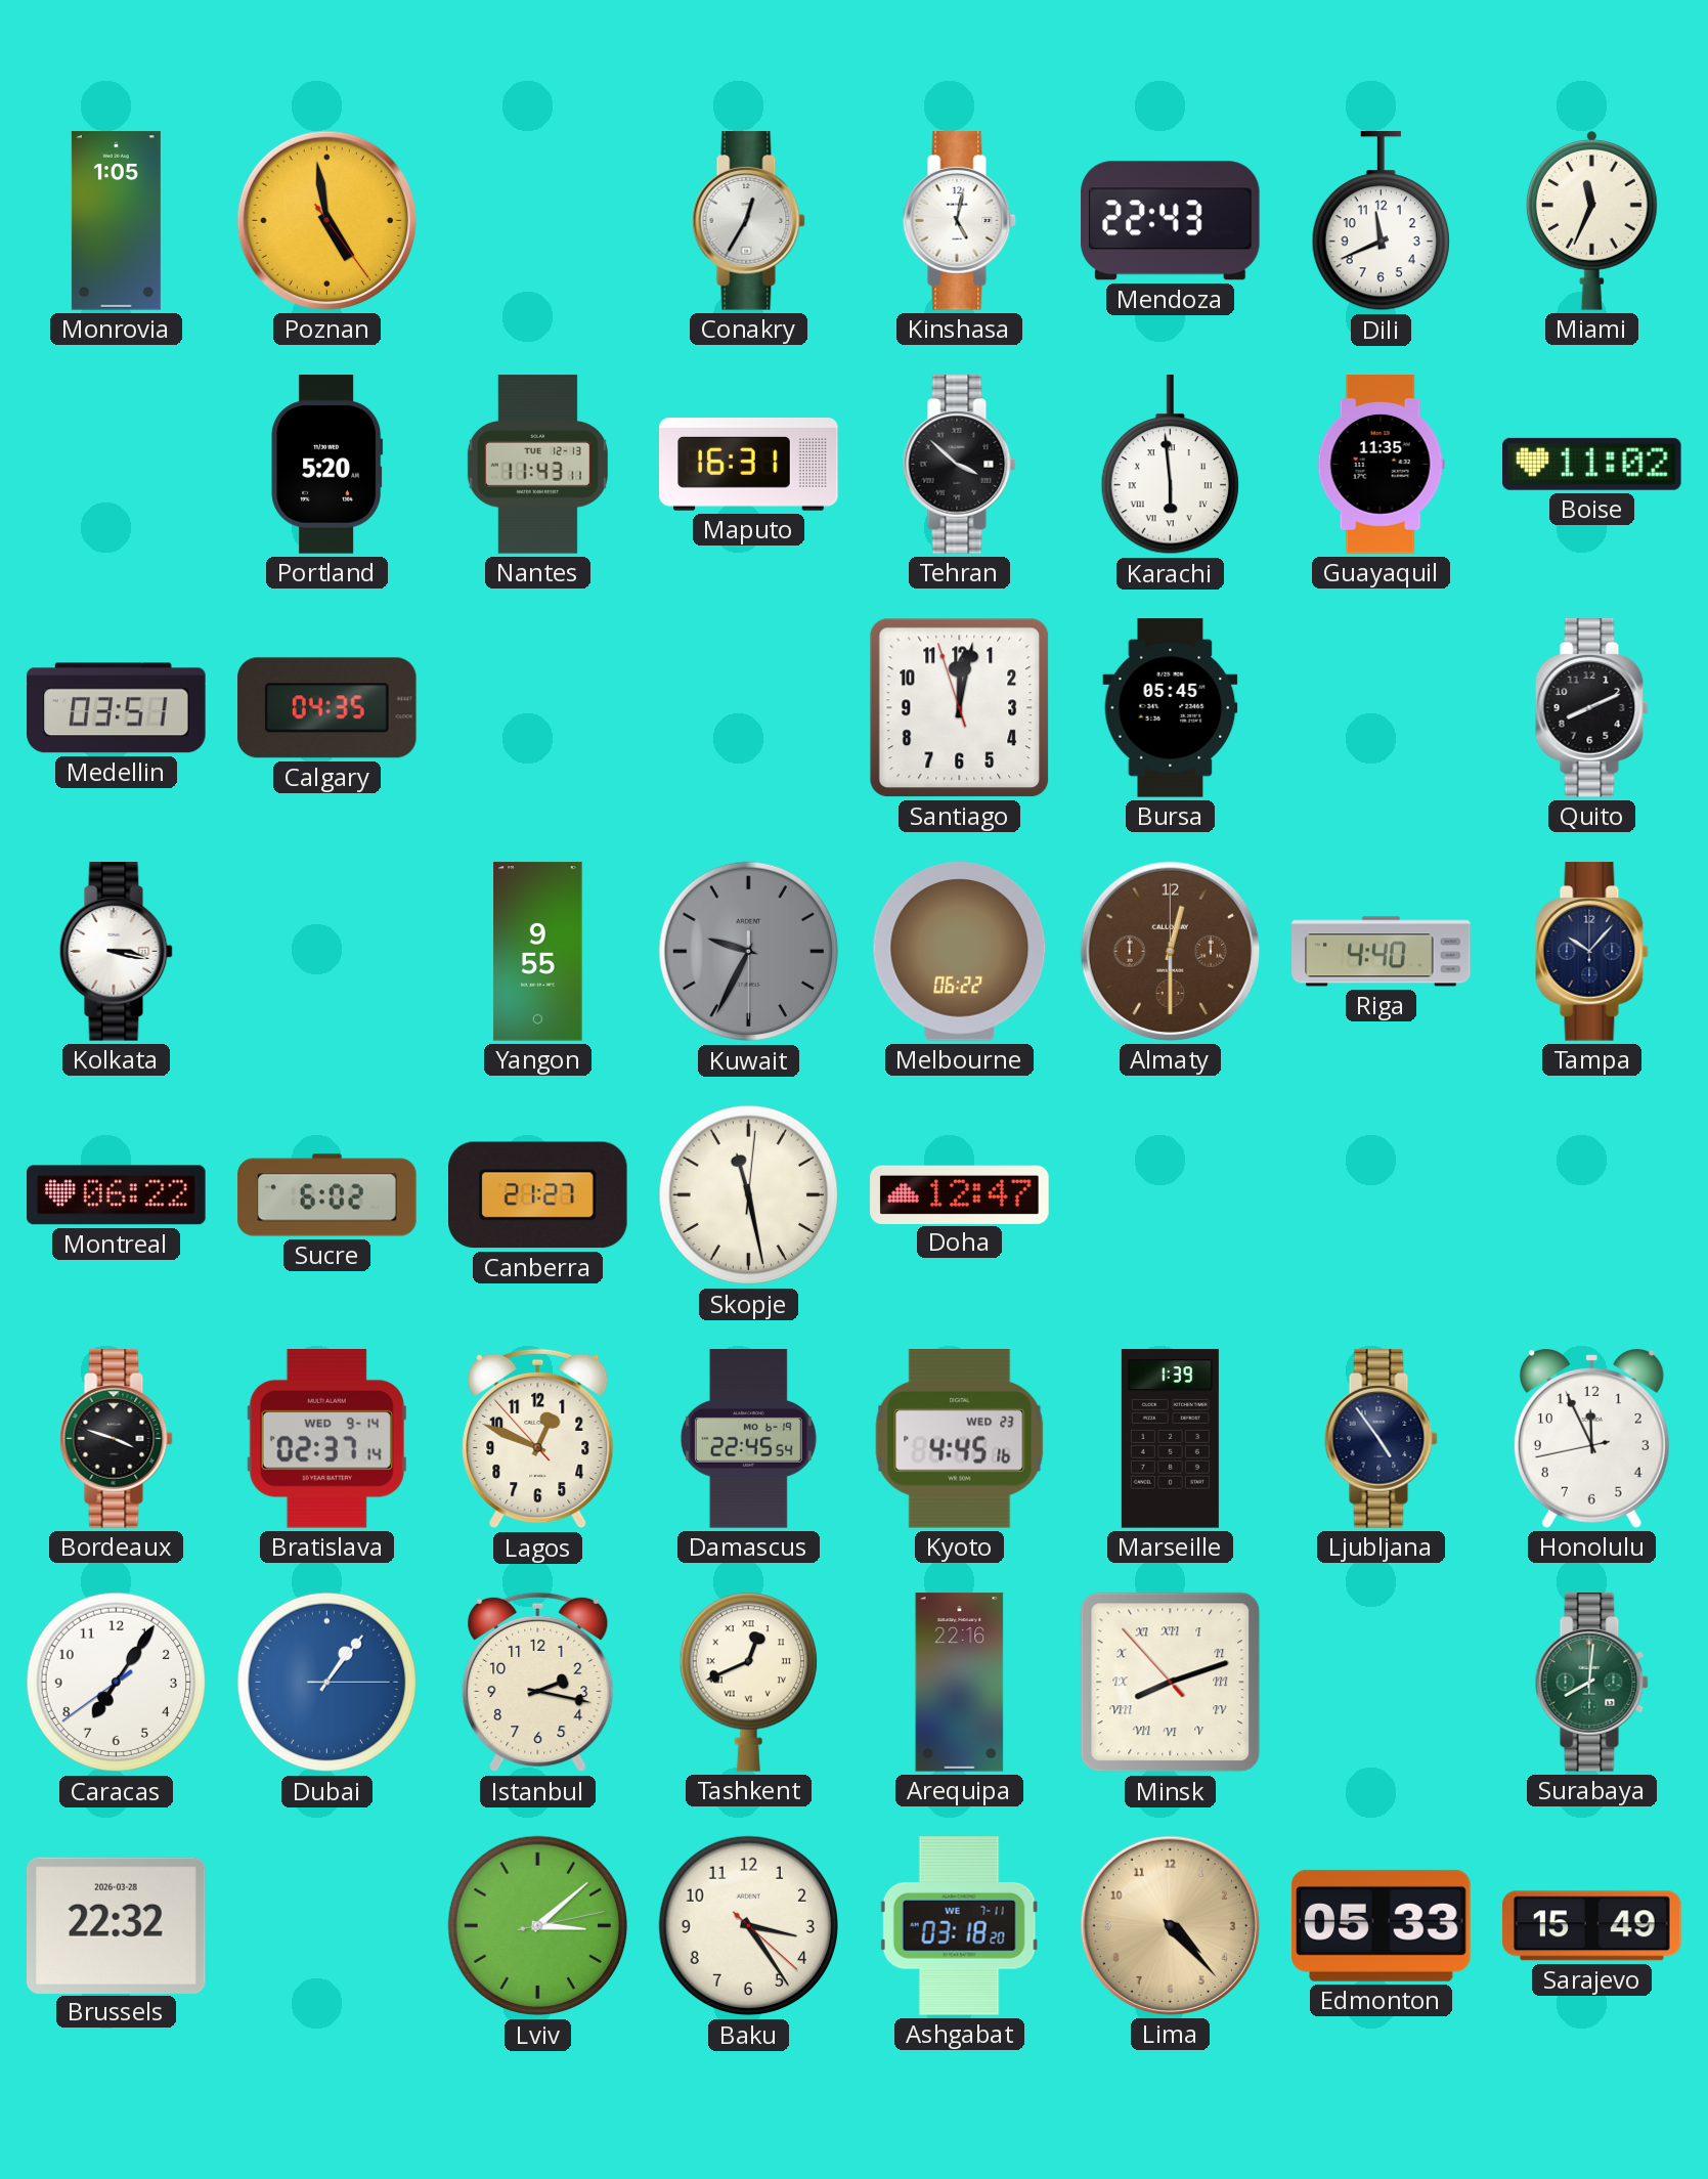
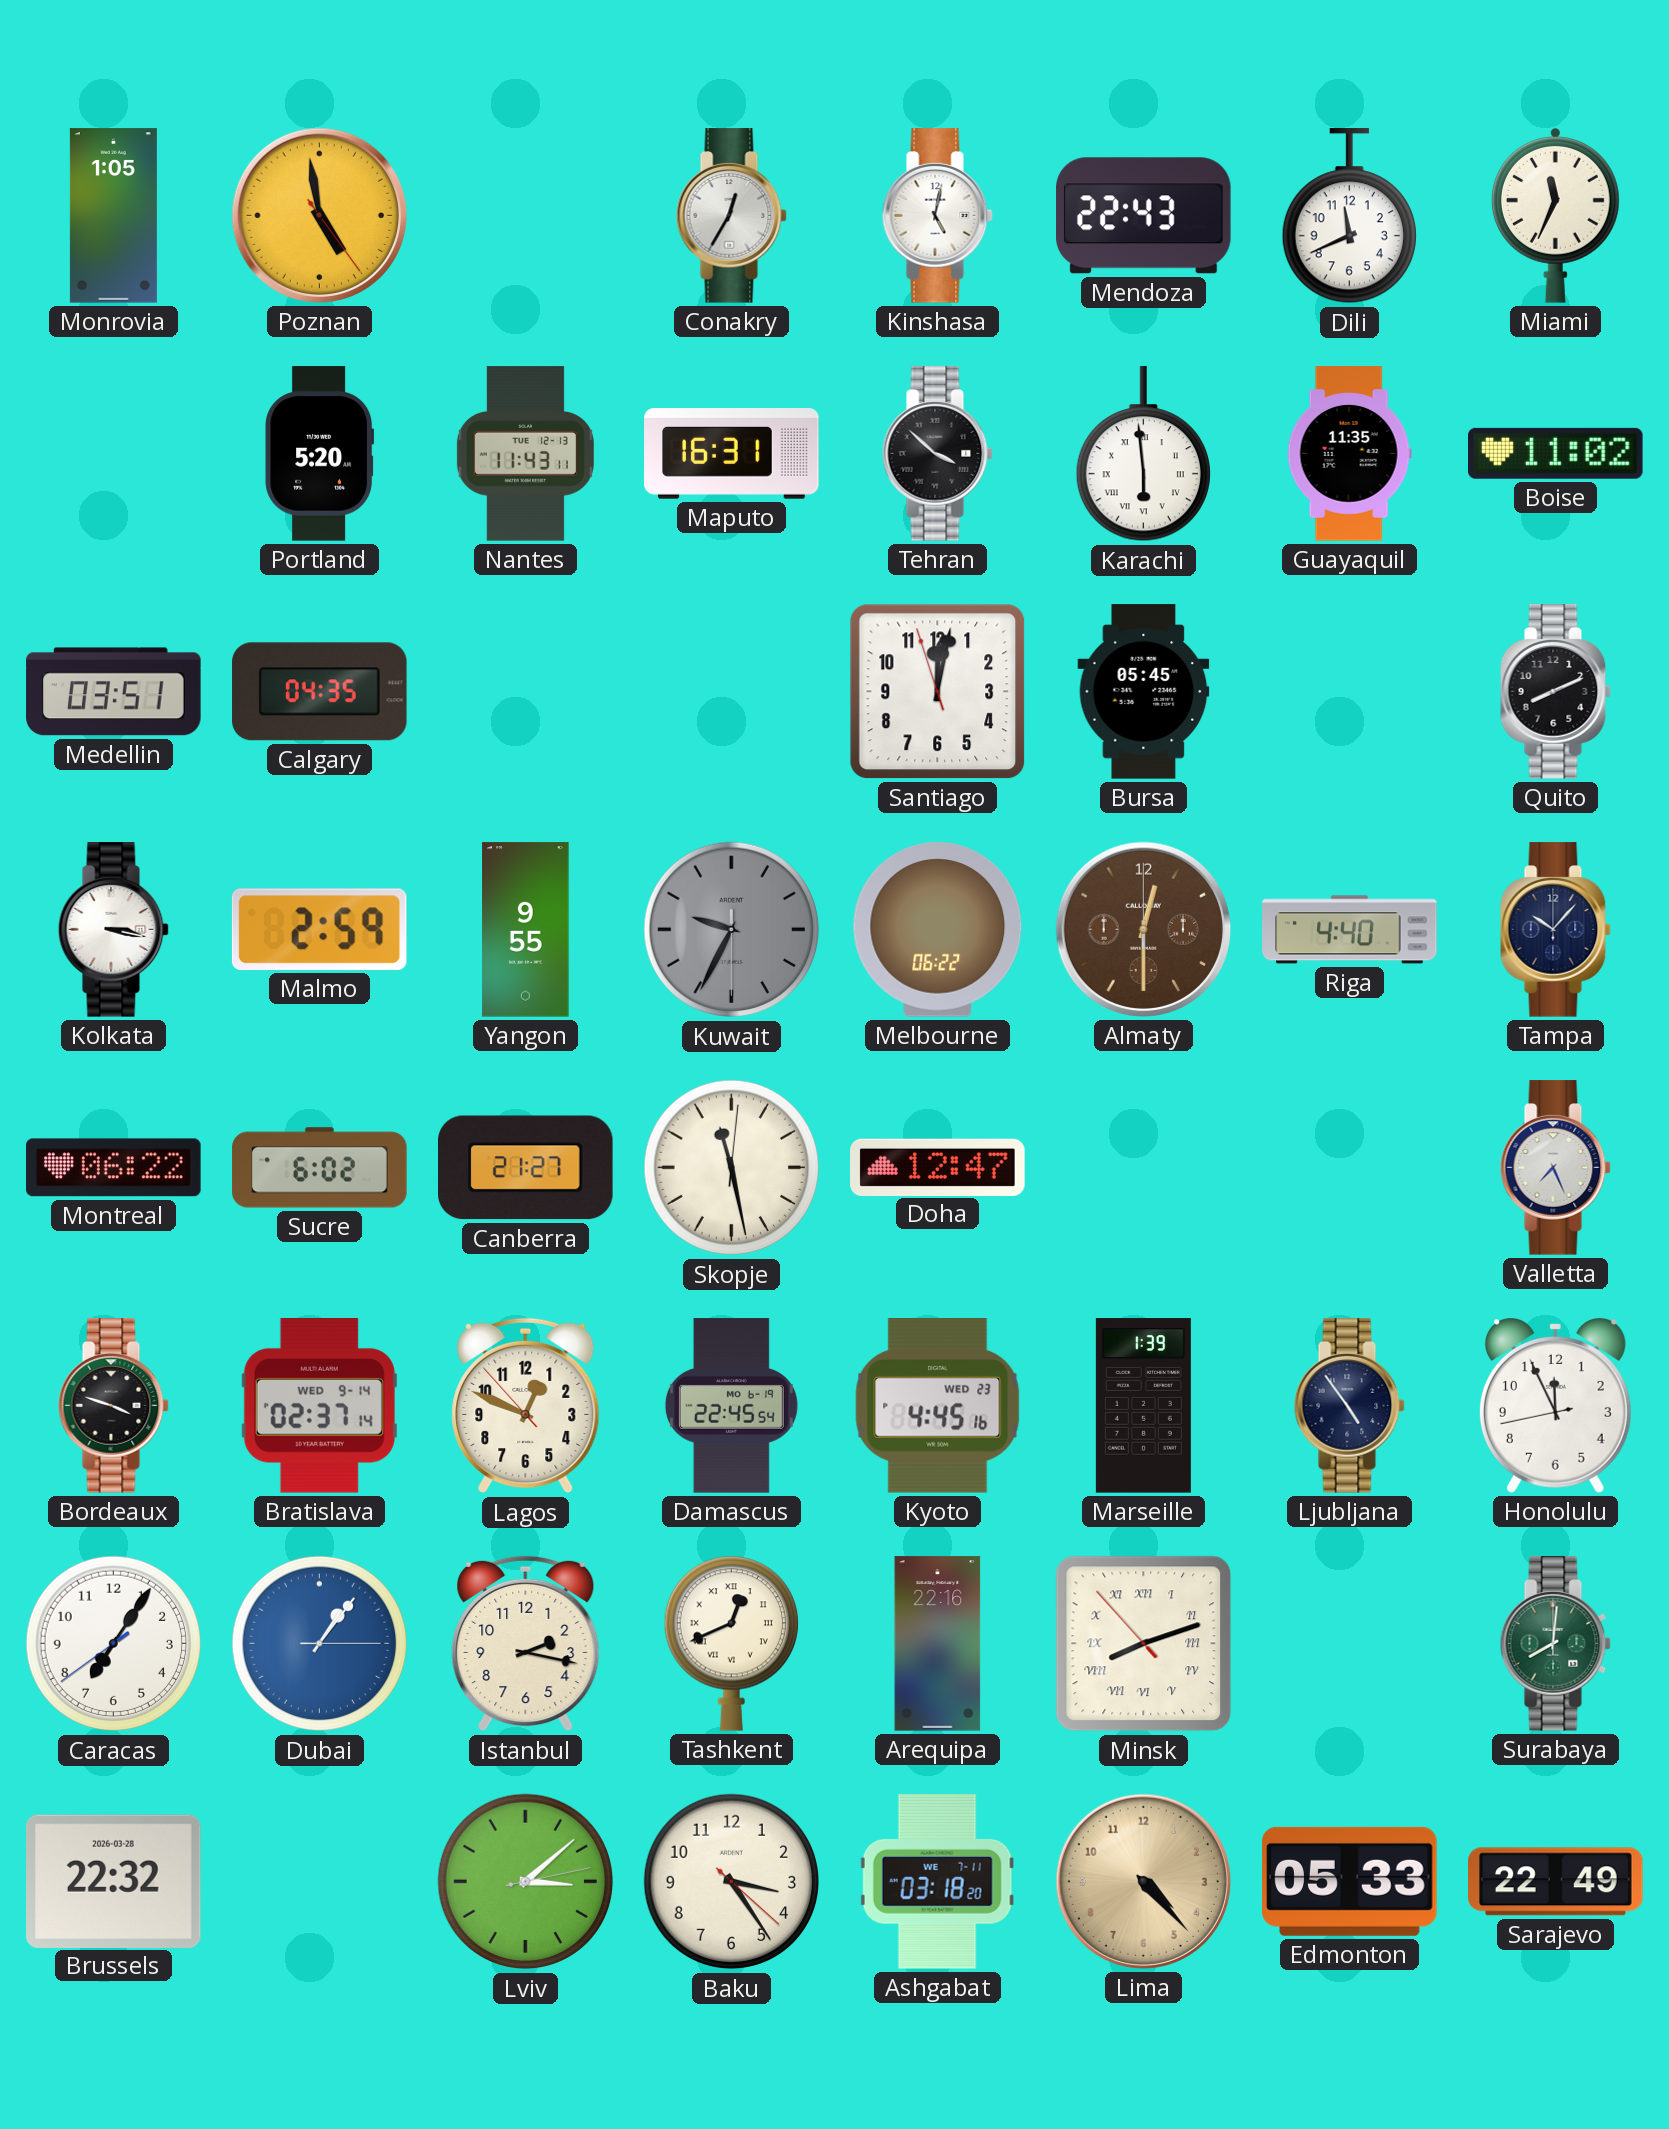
Malmo: none -> 2:59
Valletta: none -> 7:26
Sarajevo: 15:49 -> 22:49
